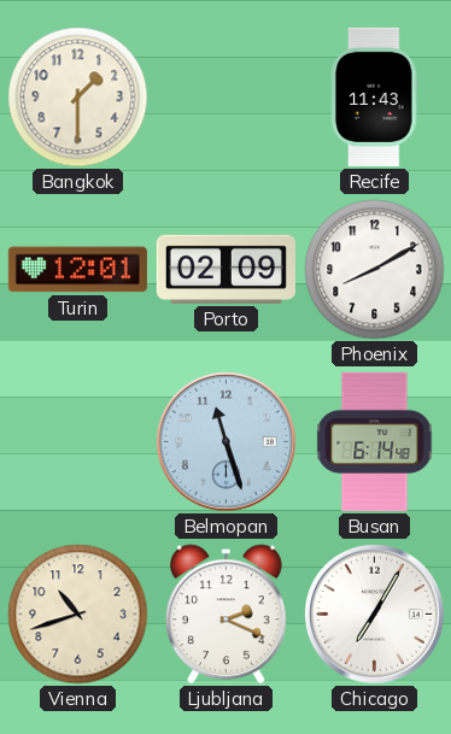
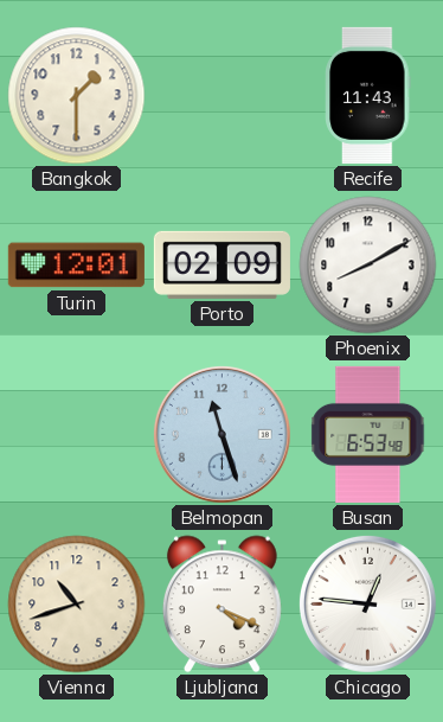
Busan: 6:14 -> 6:53
Ljubljana: 2:19 -> 4:19
Chicago: 7:05 -> 12:46
